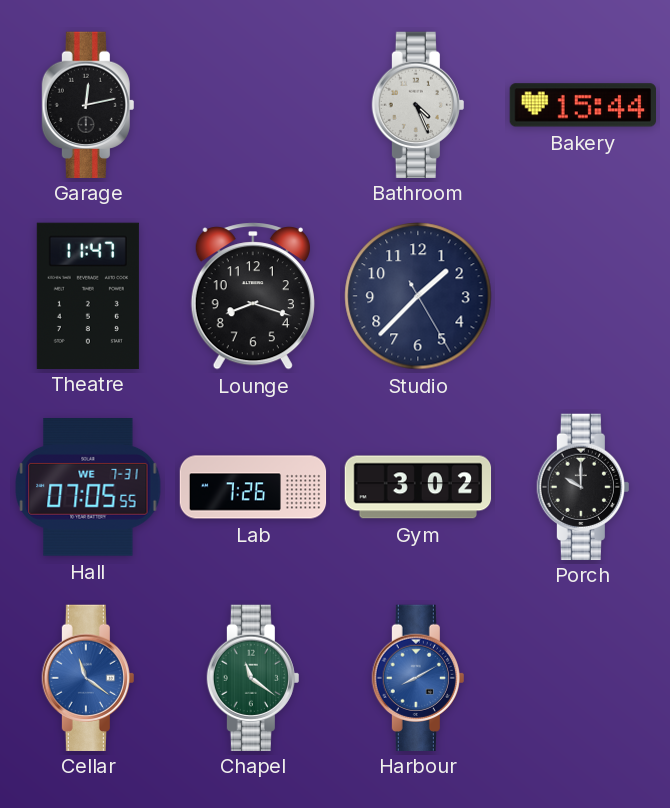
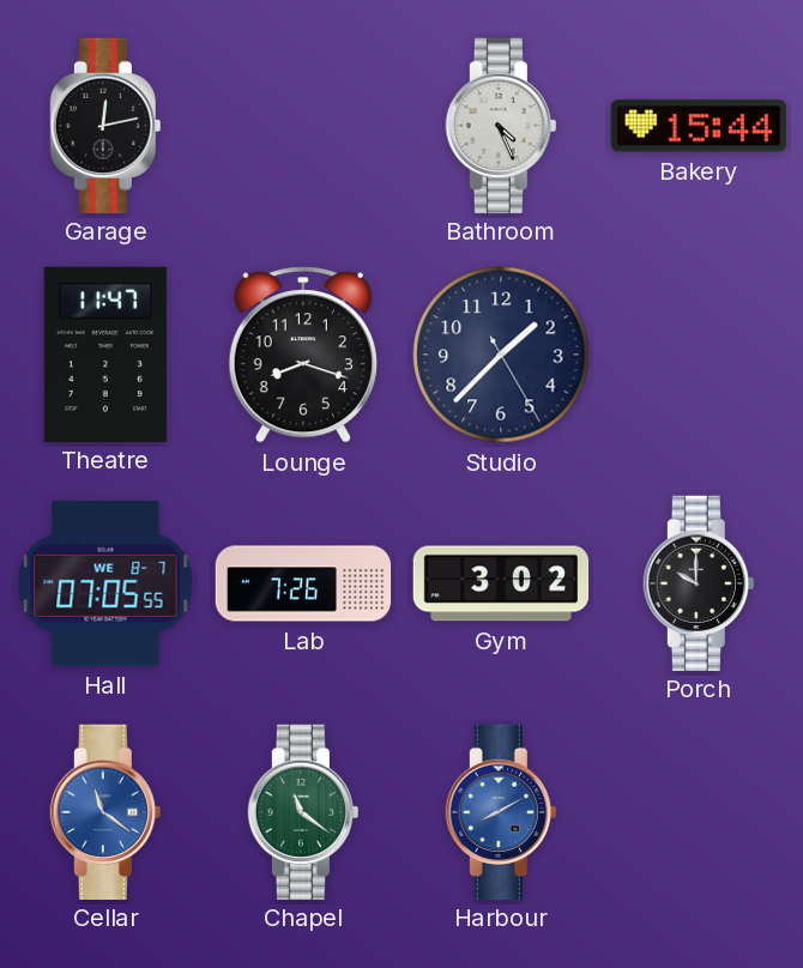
Hall date: WE 7-31 -> WE 8-7
